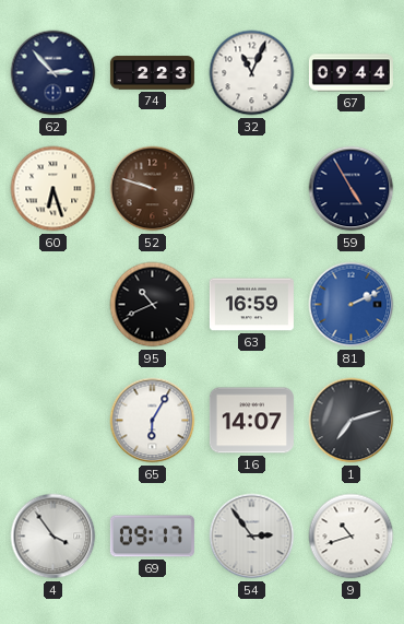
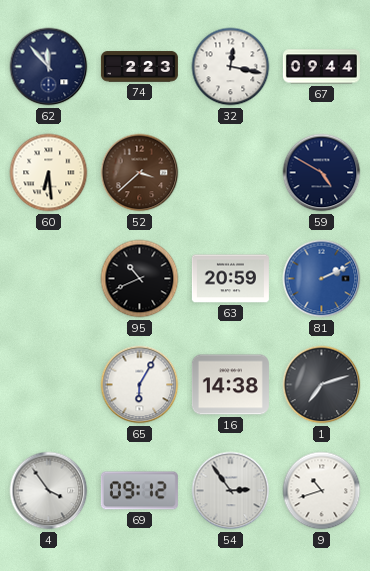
62: 2:53 -> 11:53
32: 11:04 -> 12:17
60: 6:27 -> 6:29
52: 9:48 -> 3:38
59: 4:55 -> 4:50
63: 16:59 -> 20:59
16: 14:07 -> 14:38
69: 09:17 -> 09:12
